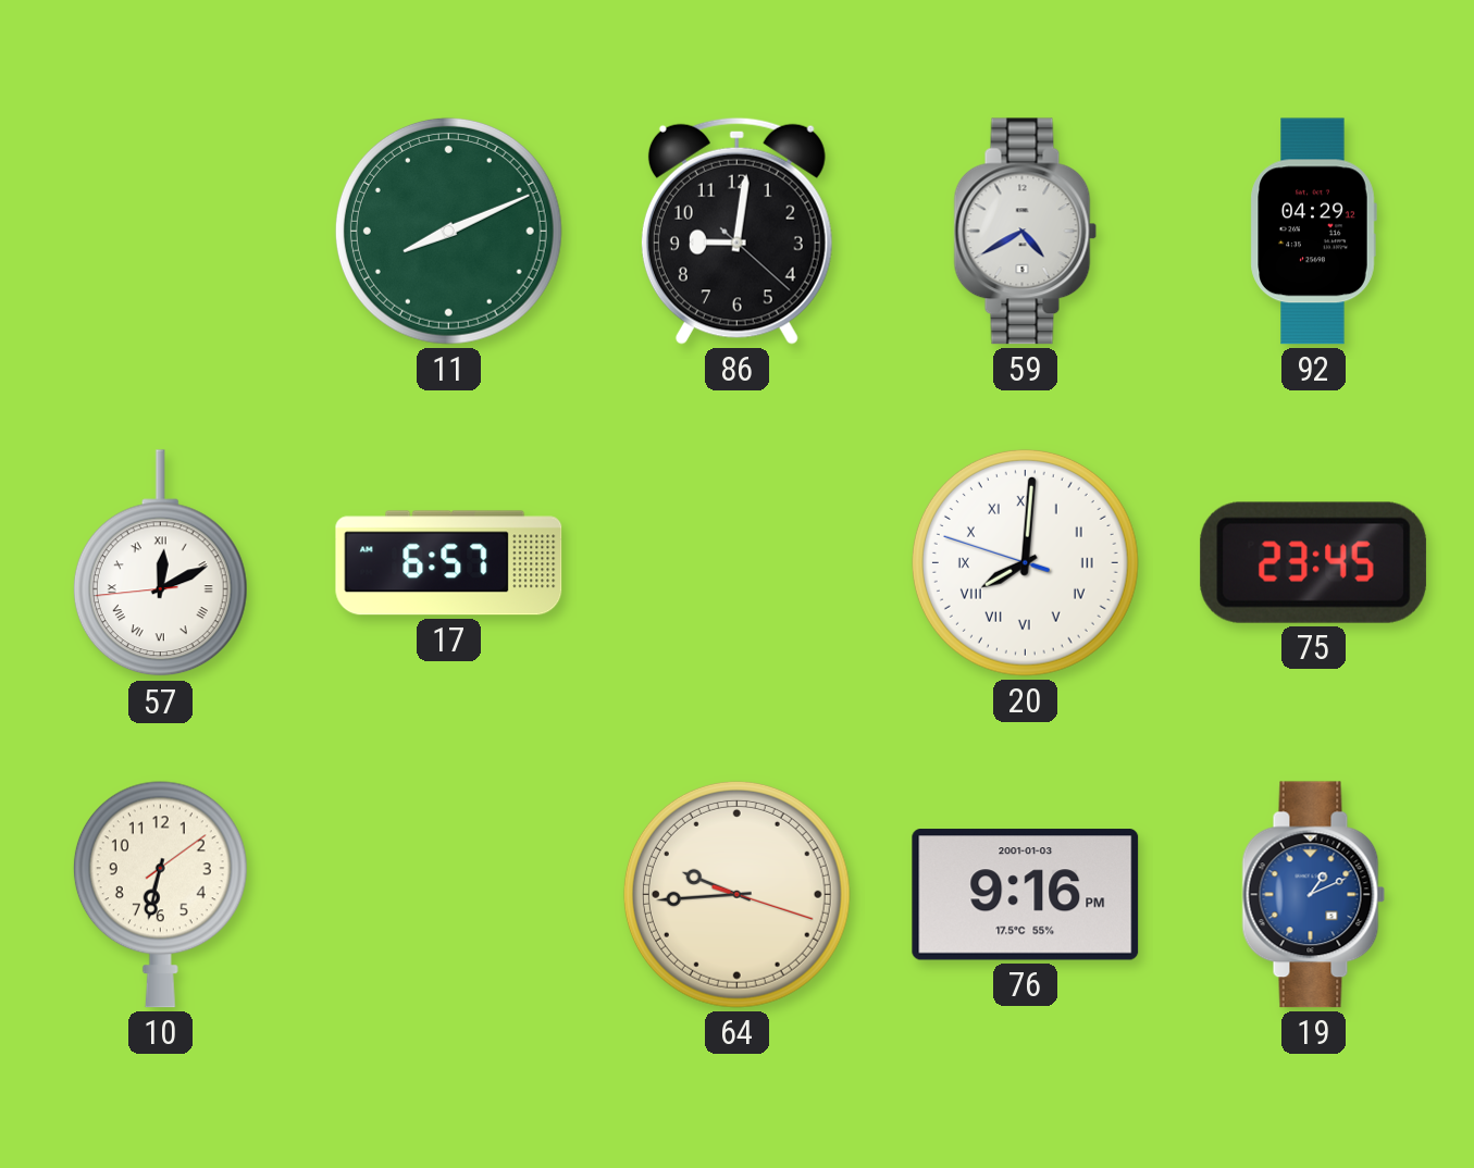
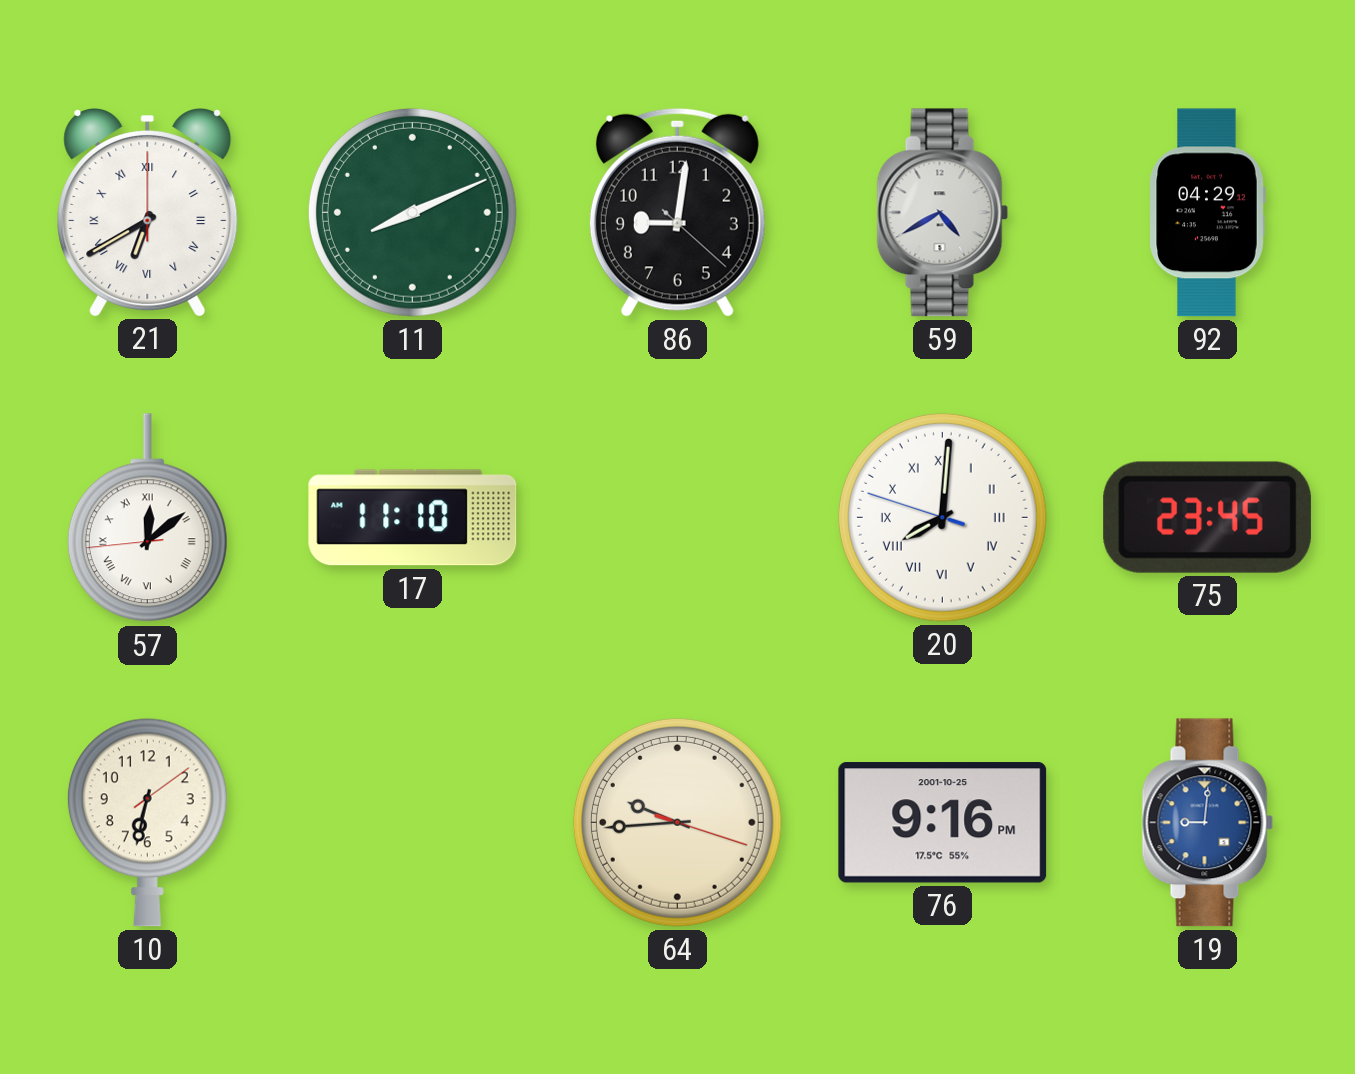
21: none -> 6:40
57: 12:10 -> 12:08
17: 6:57 -> 11:10
76 date: 2001-01-03 -> 2001-10-25
19: 1:11 -> 9:01
